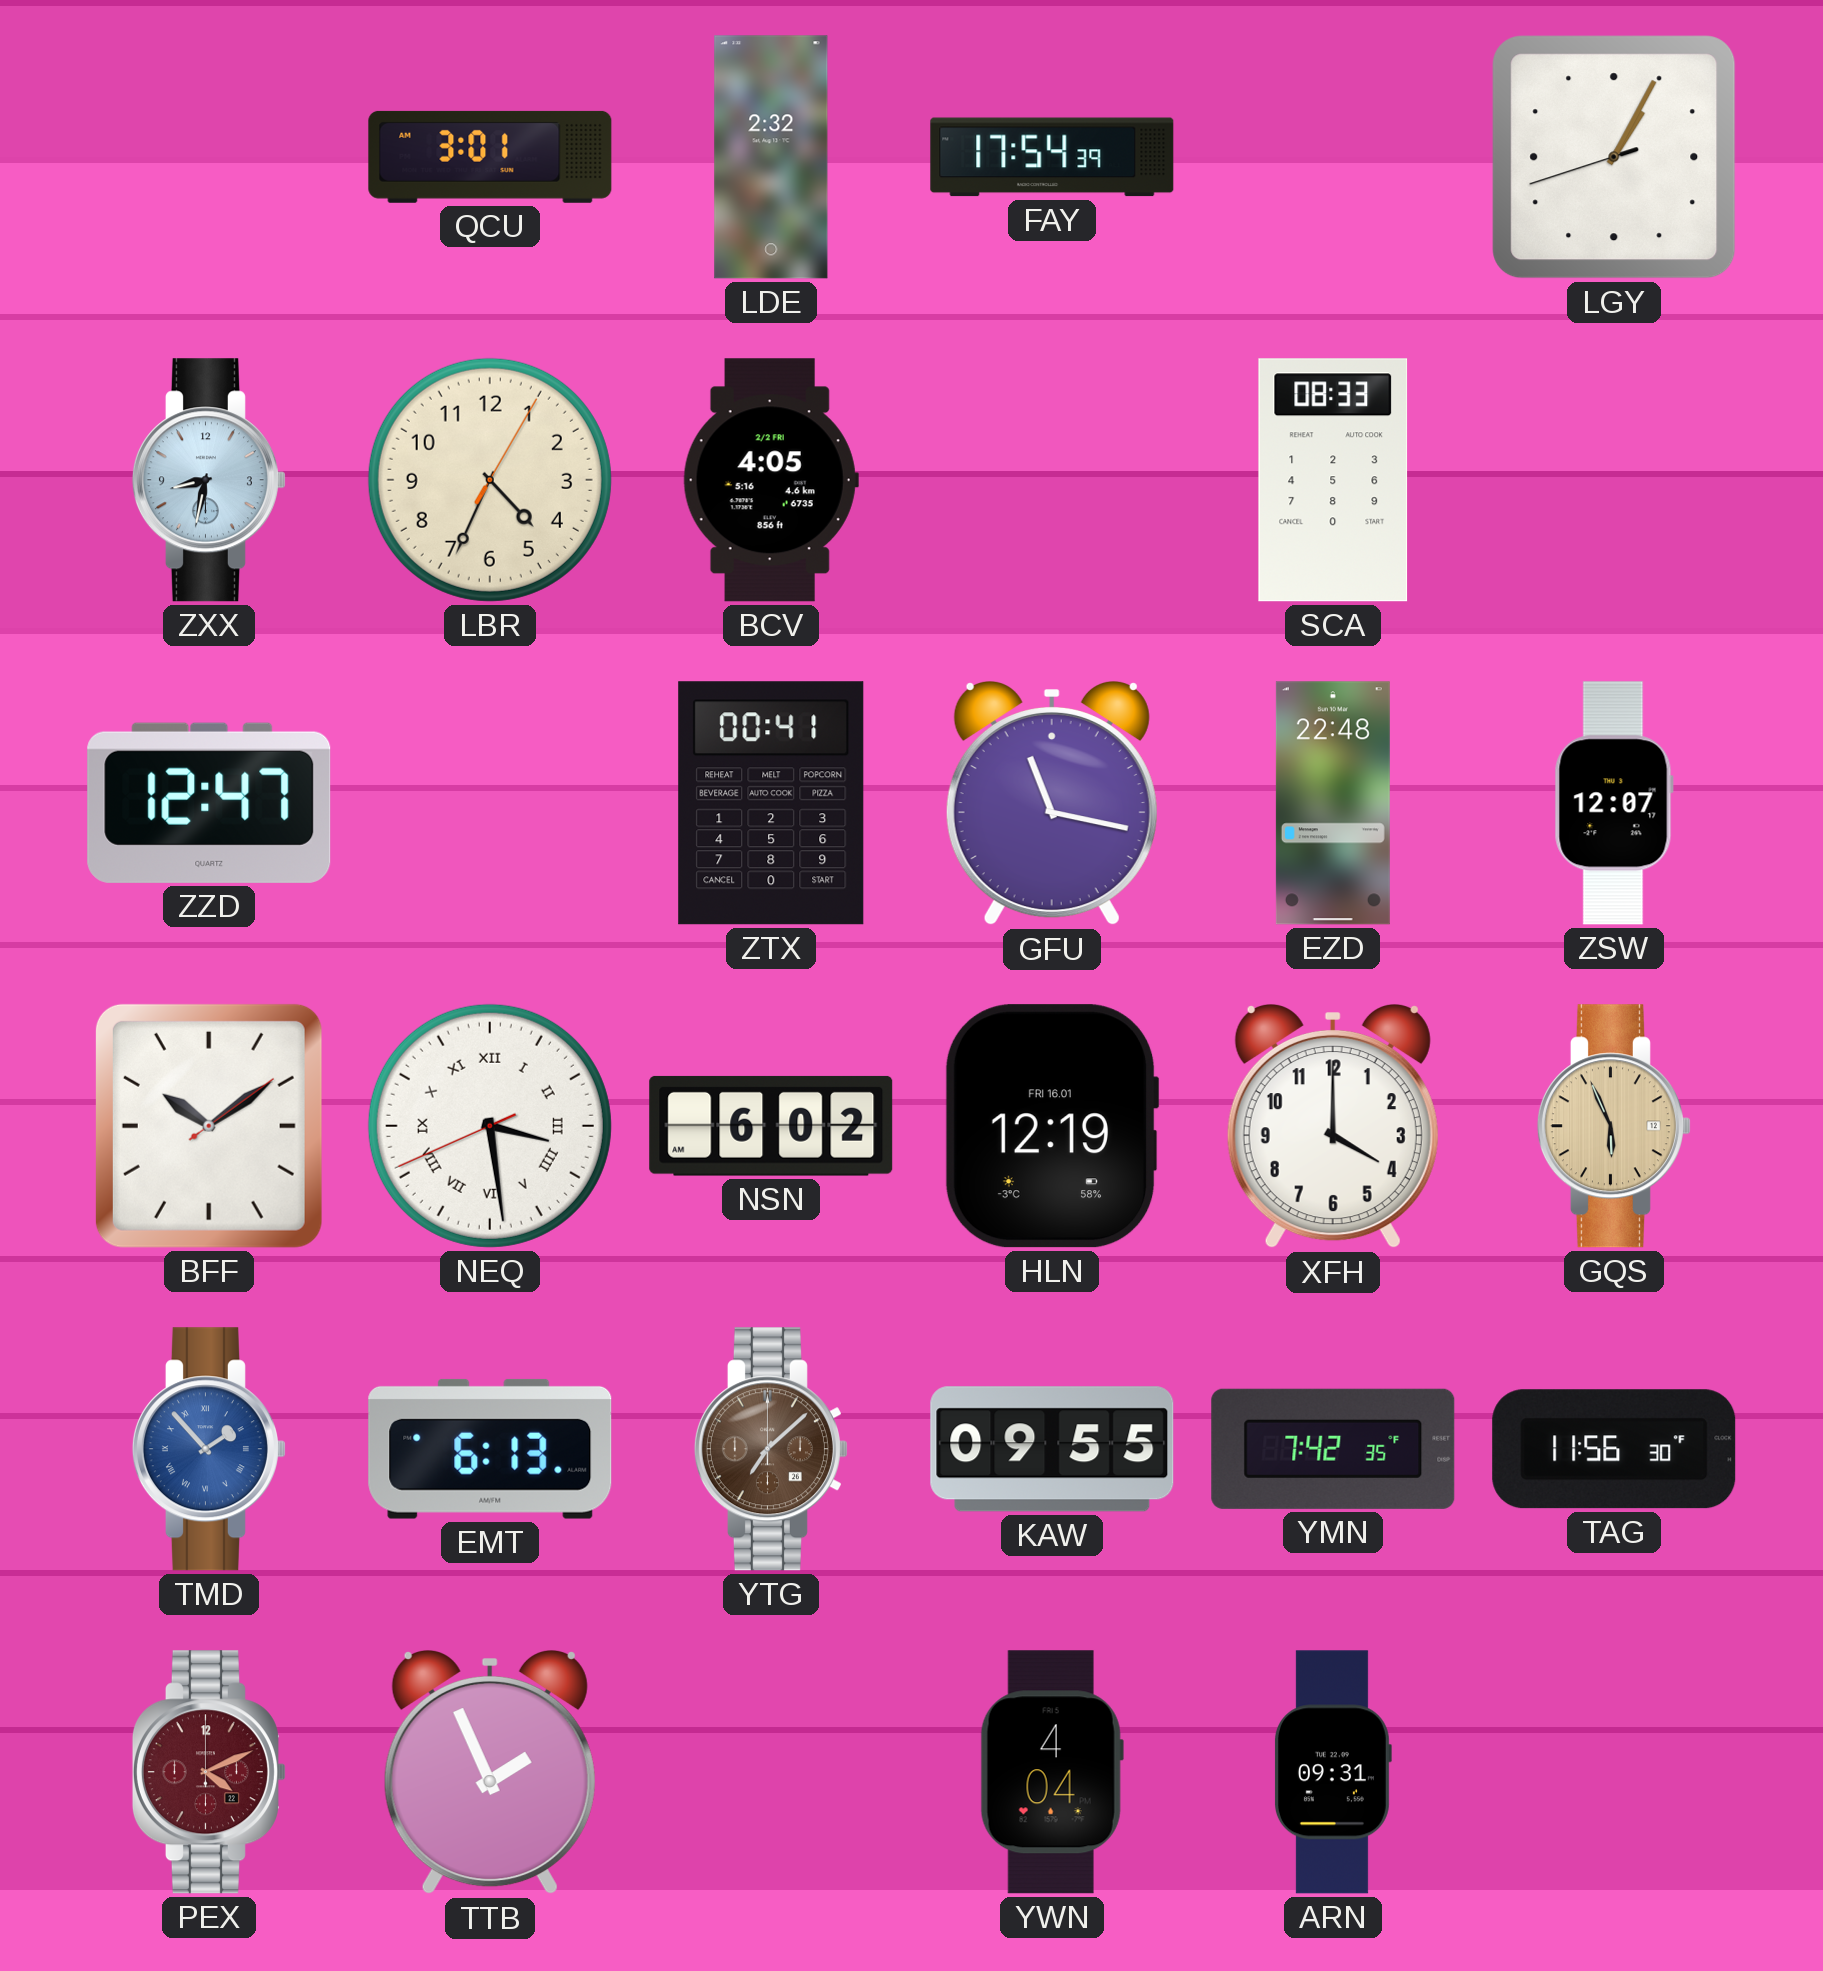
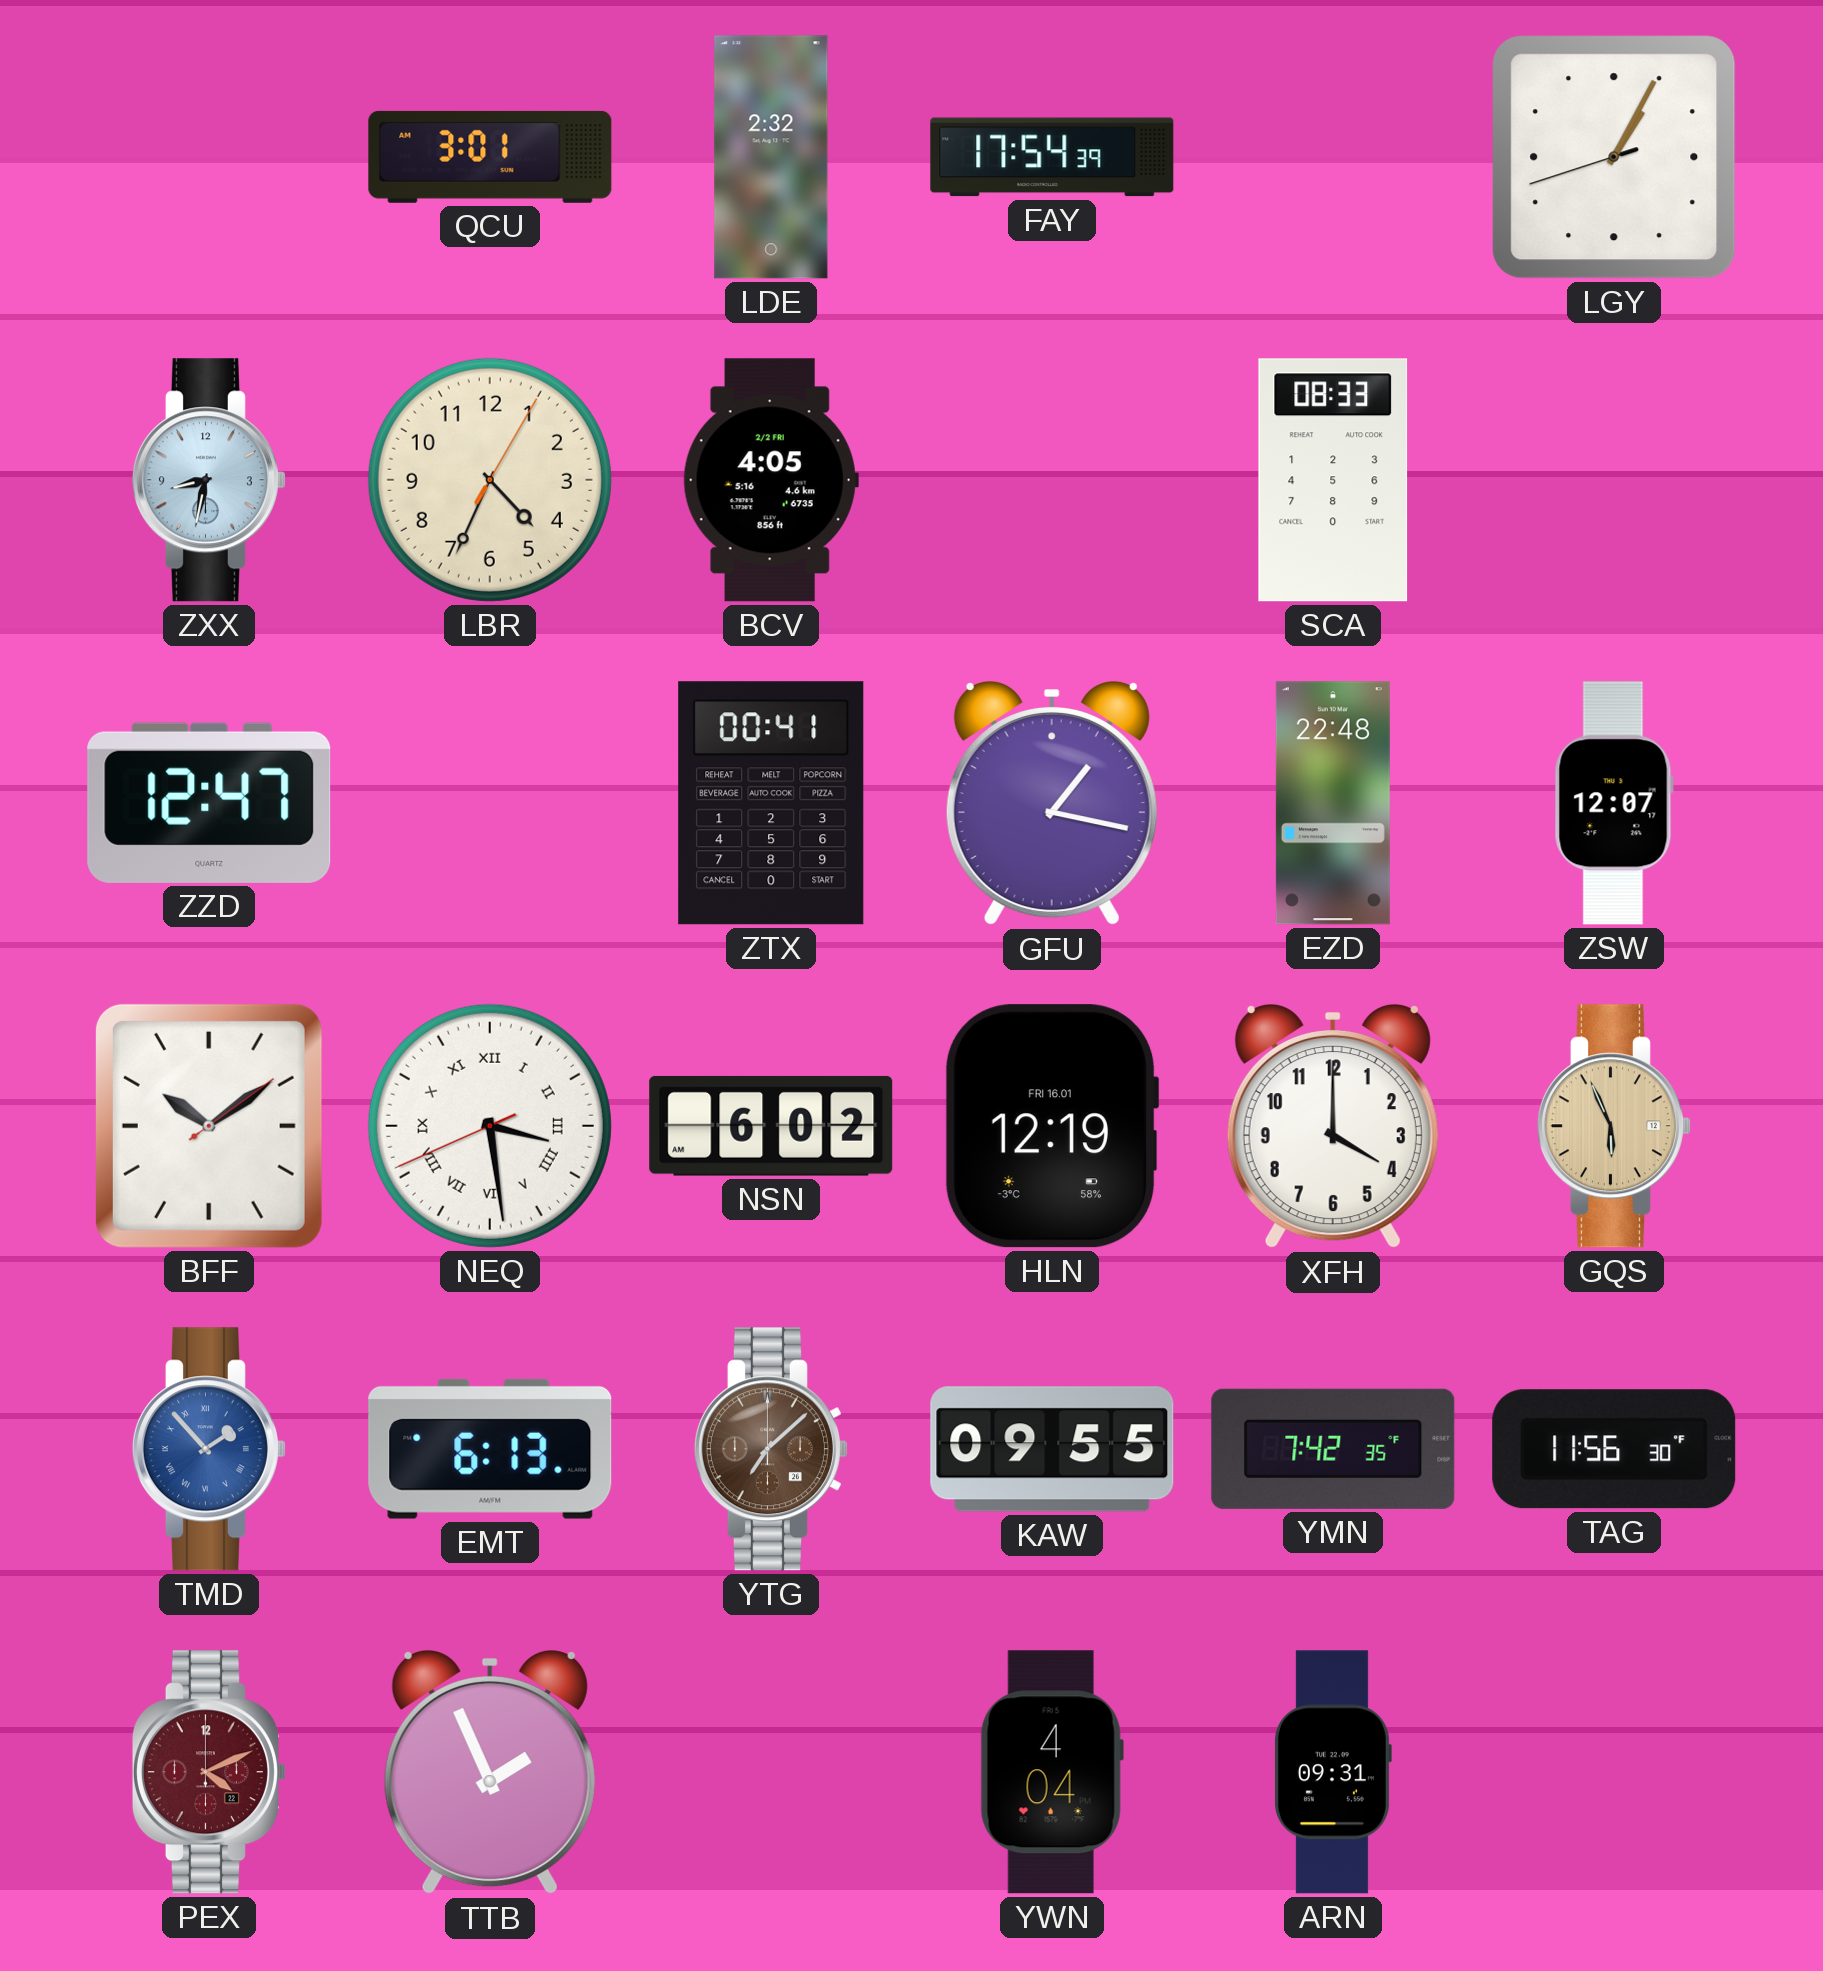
GFU: 11:17 -> 1:17
